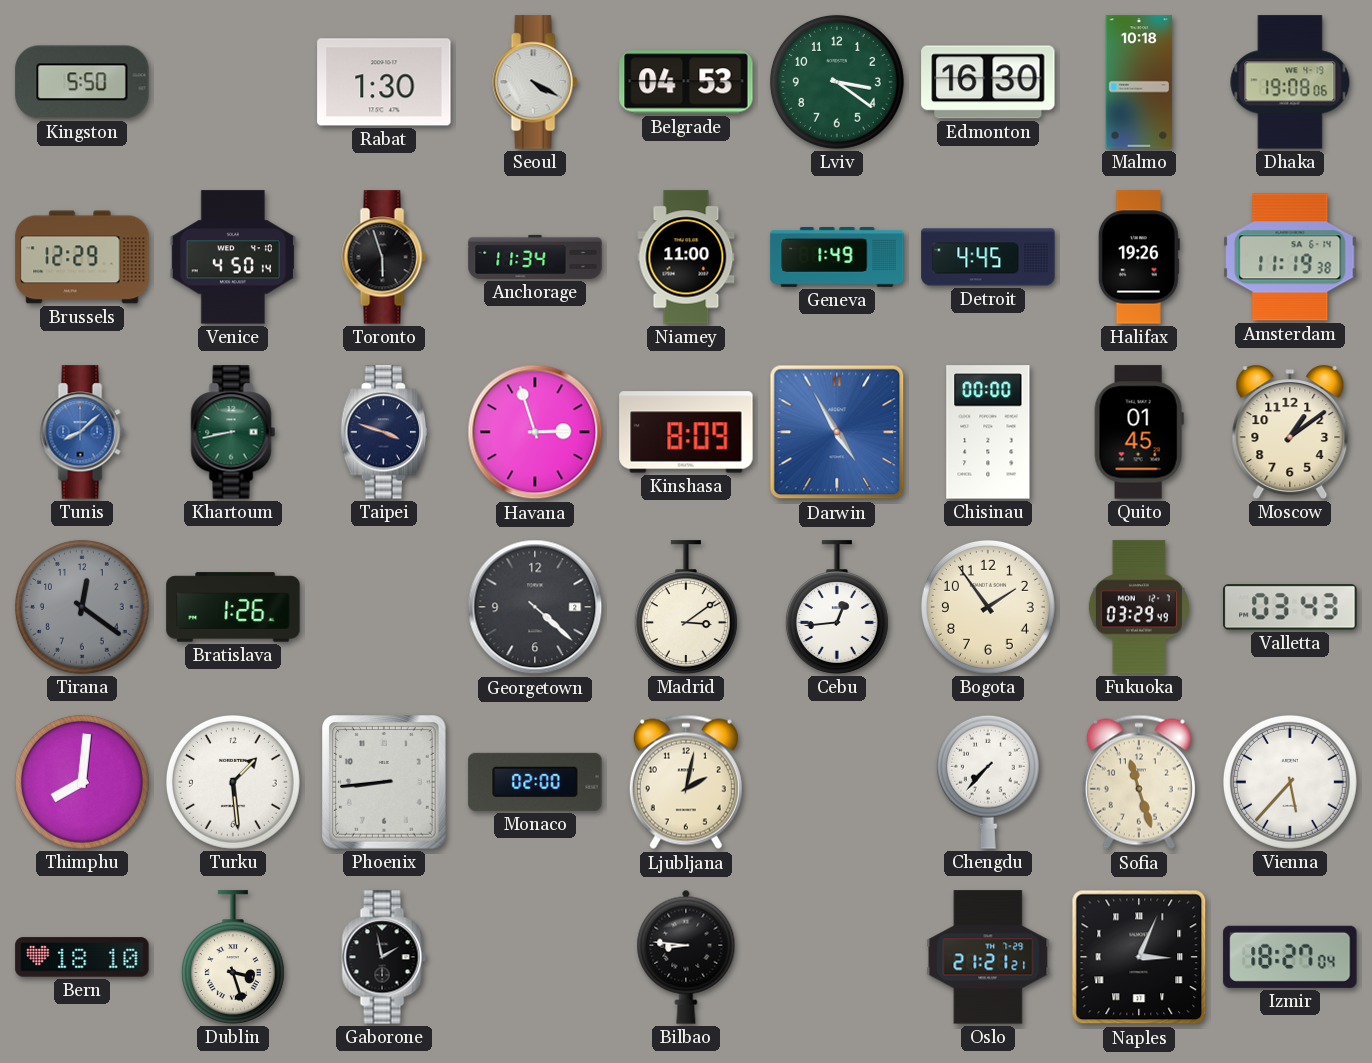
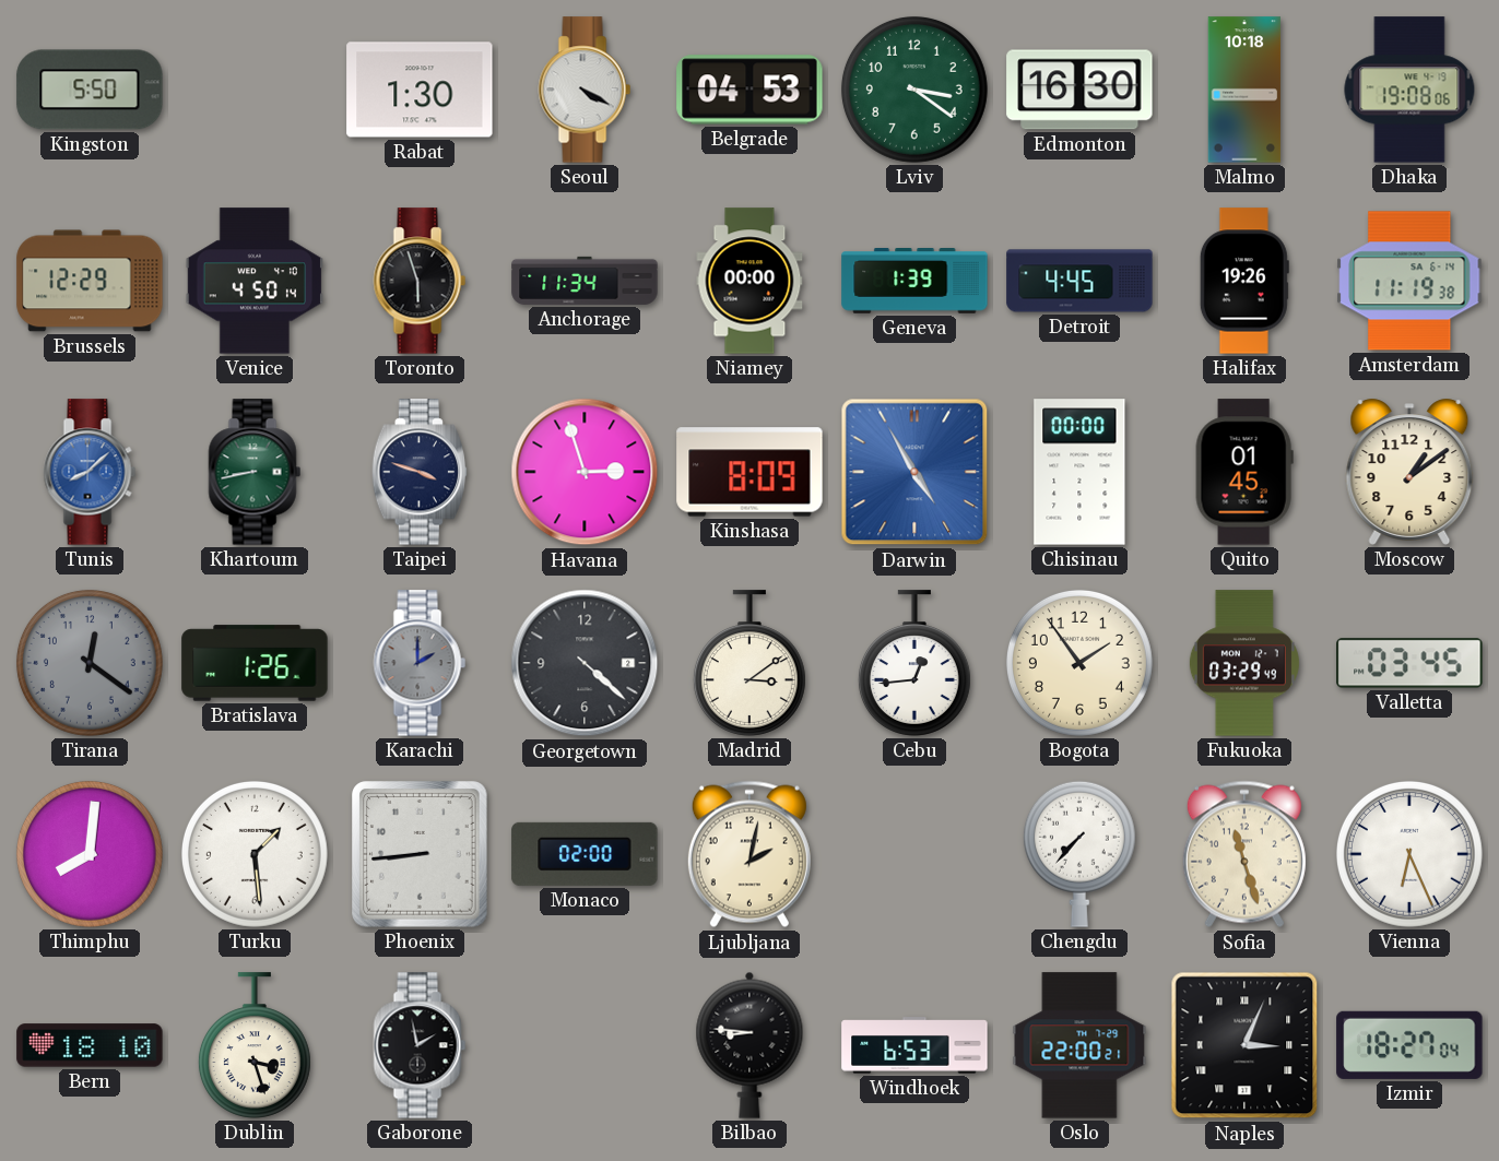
Niamey: 11:00 -> 00:00
Geneva: 1:49 -> 1:39
Karachi: none -> 2:00
Valletta: 03:43 -> 03:45
Vienna: 5:37 -> 6:26
Windhoek: none -> 6:53
Oslo: 21:21 -> 22:00
